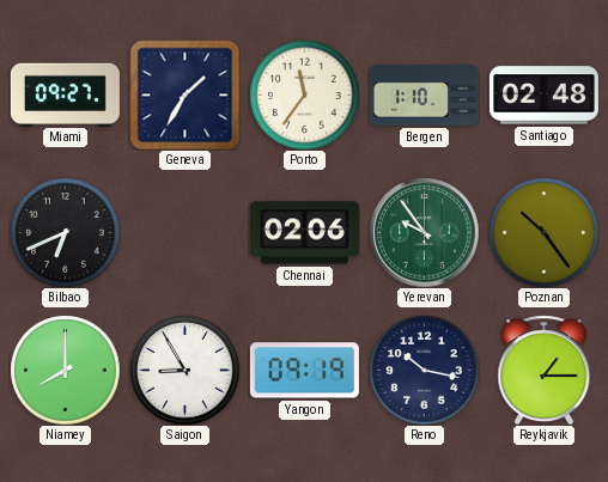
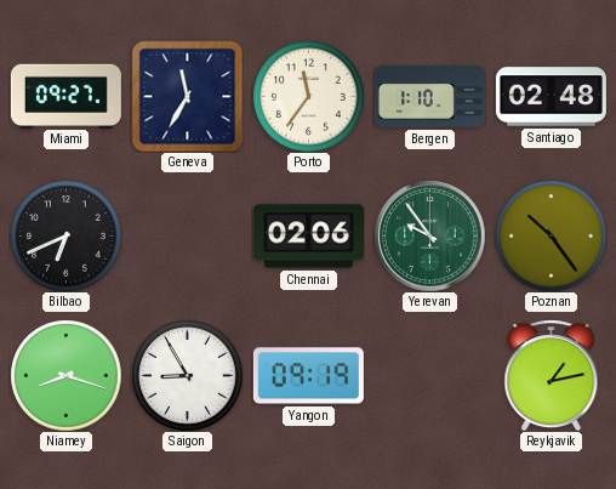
Geneva: 1:35 -> 11:35
Niamey: 8:00 -> 8:18
Reno: 10:17 -> none
Reykjavik: 1:15 -> 1:13
